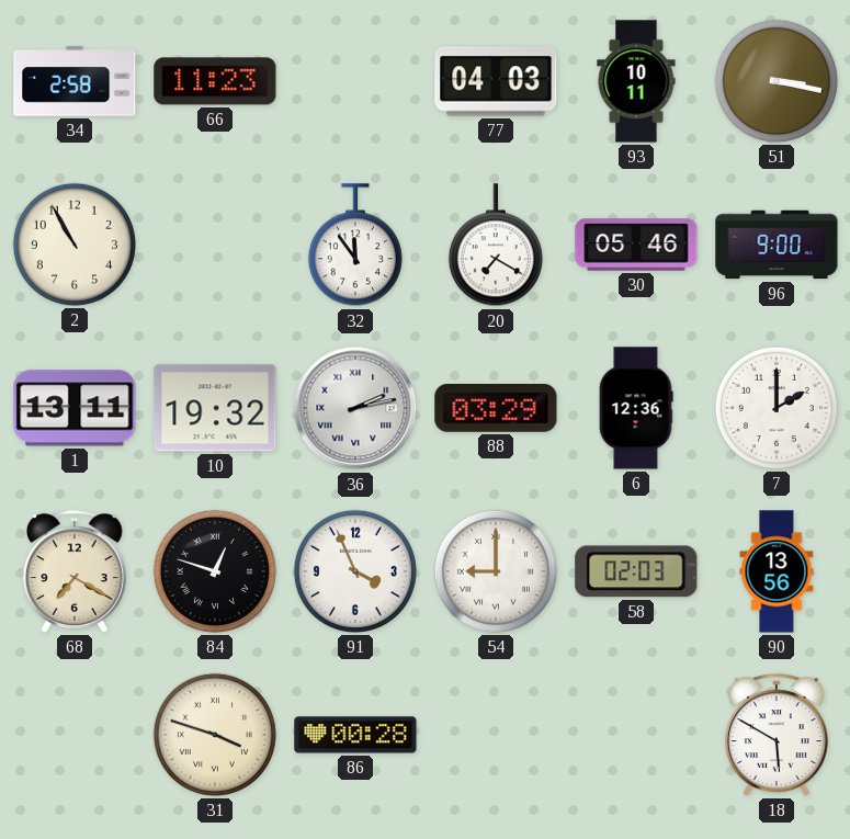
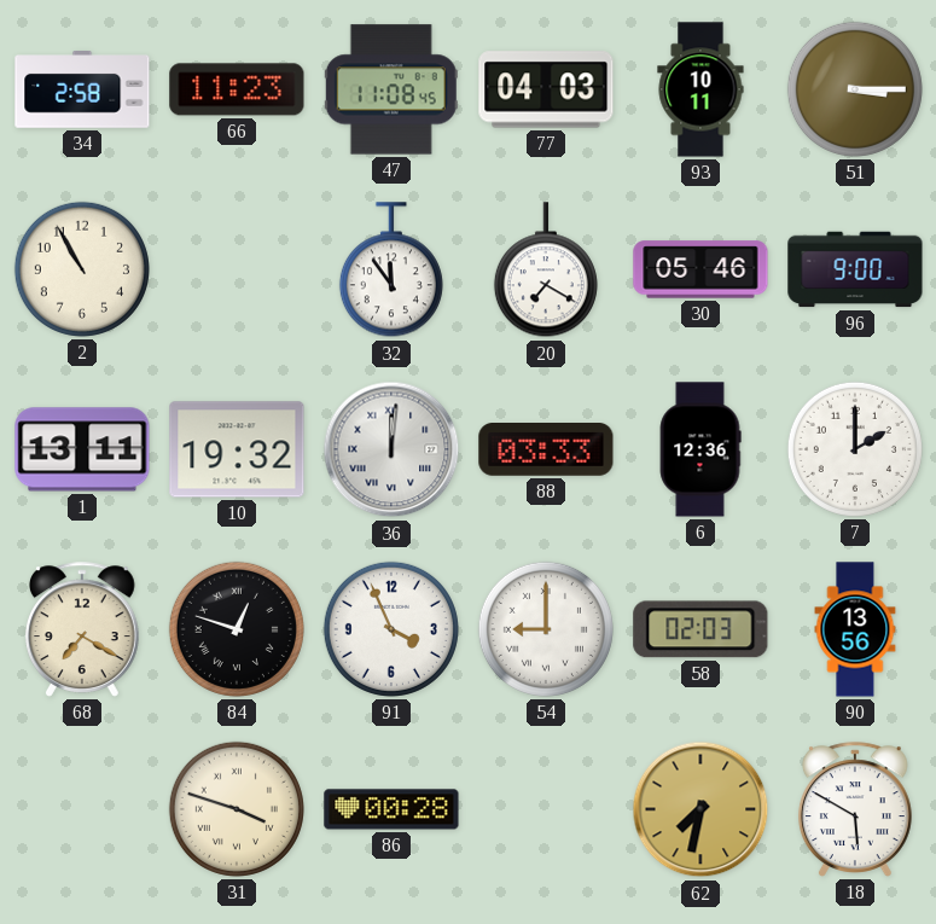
47: none -> 11:08
51: 3:17 -> 3:15
36: 2:13 -> 12:01
88: 03:29 -> 03:33
62: none -> 7:32
